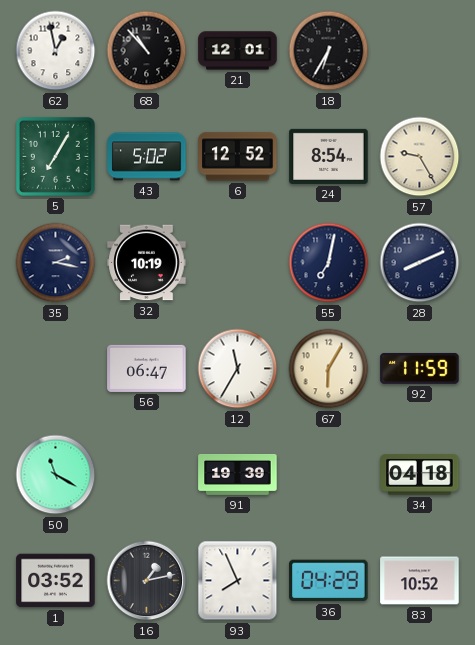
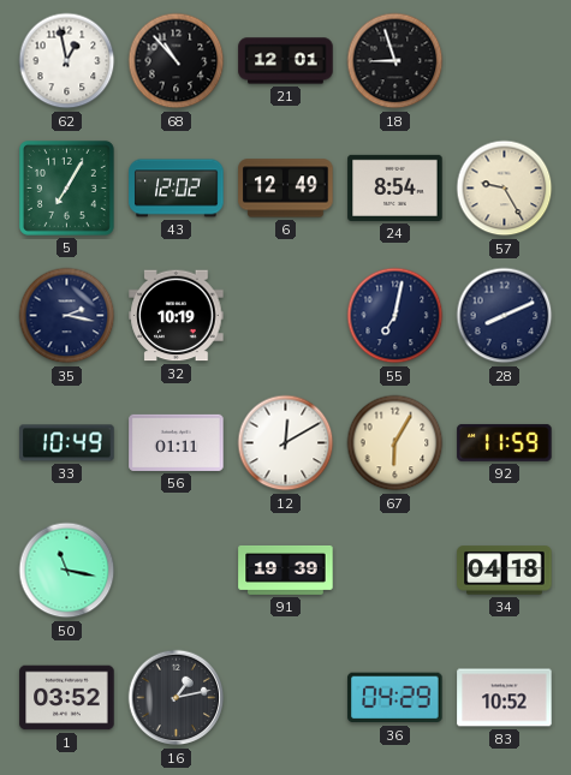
18: 6:35 -> 8:57
43: 5:02 -> 12:02
6: 12:52 -> 12:49
33: none -> 10:49
56: 06:47 -> 01:11
12: 11:35 -> 12:10
50: 11:20 -> 11:17
93: 7:56 -> none
